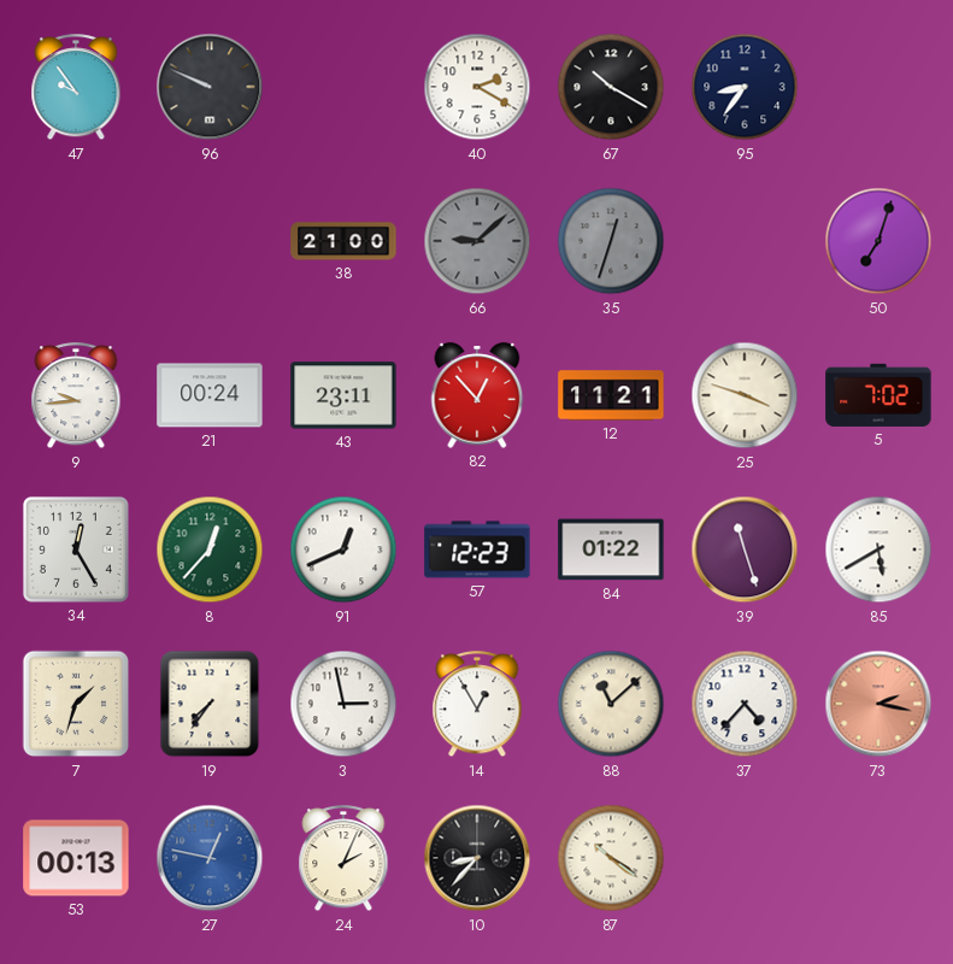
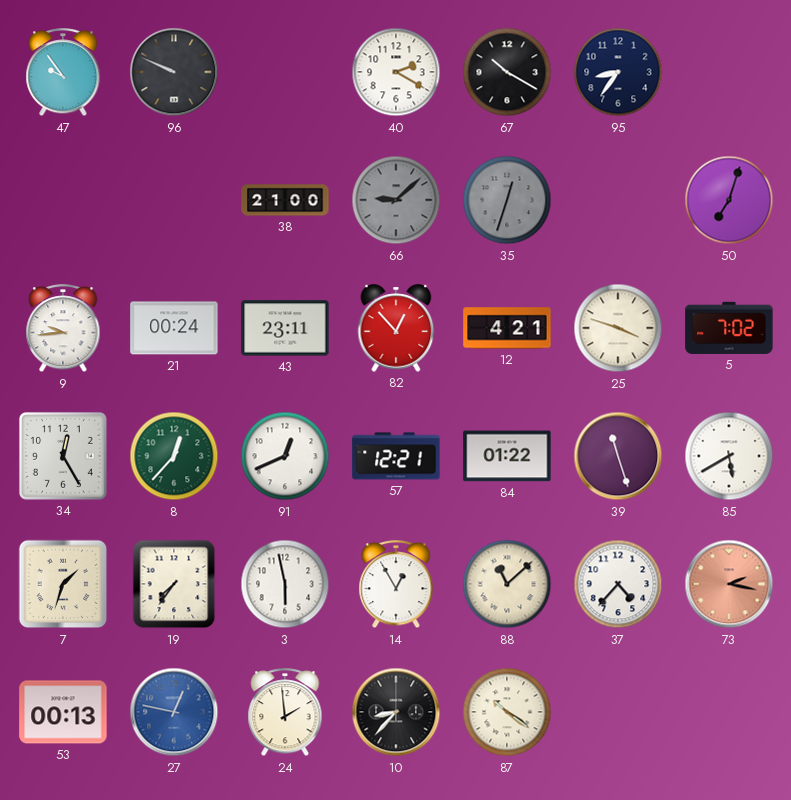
12: 11:21 -> 4:21
57: 12:23 -> 12:21
3: 2:58 -> 5:58
24: 2:04 -> 1:59
